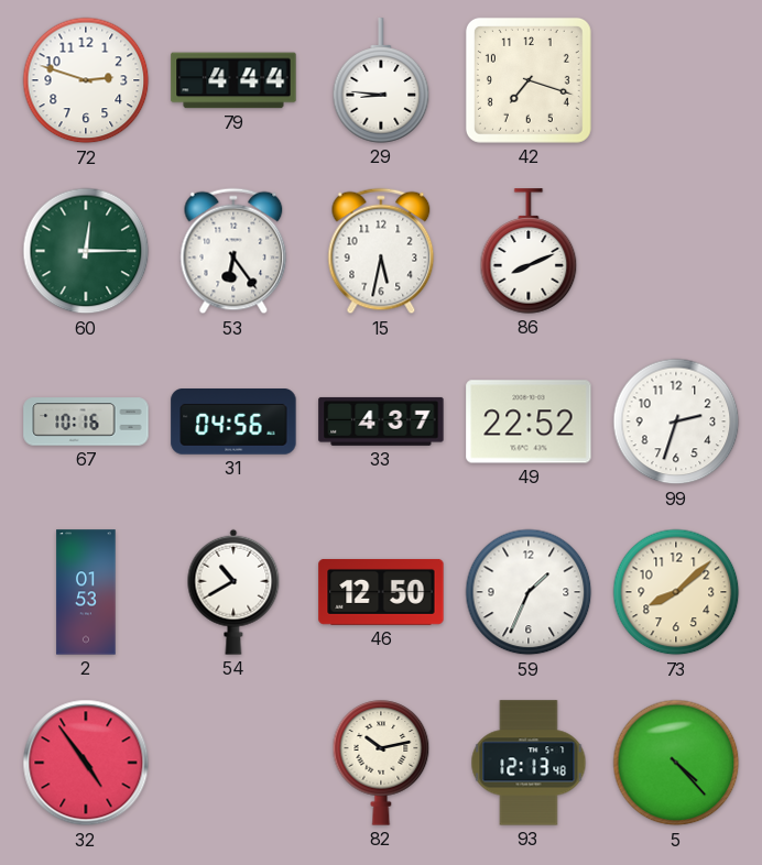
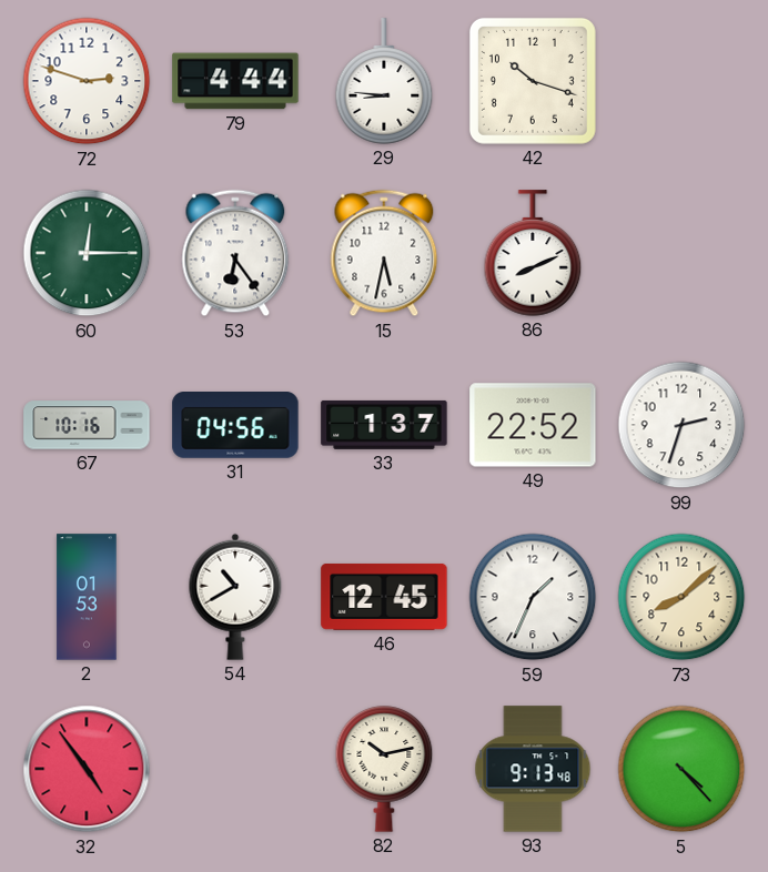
42: 7:18 -> 10:18
33: 4:37 -> 1:37
46: 12:50 -> 12:45
93: 12:13 -> 9:13
